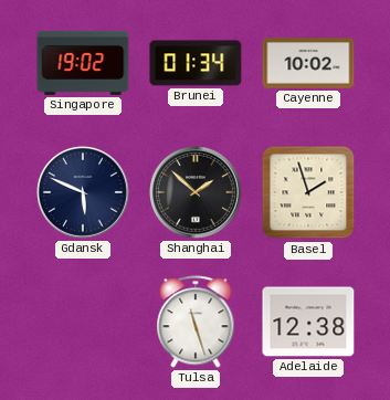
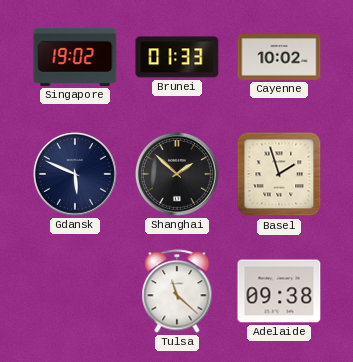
Brunei: 01:34 -> 01:33
Tulsa: 11:27 -> 11:22
Adelaide: 12:38 -> 09:38
